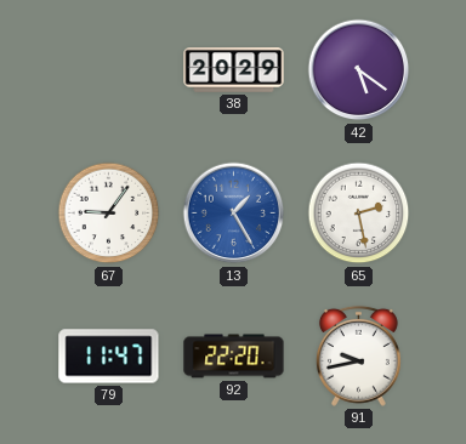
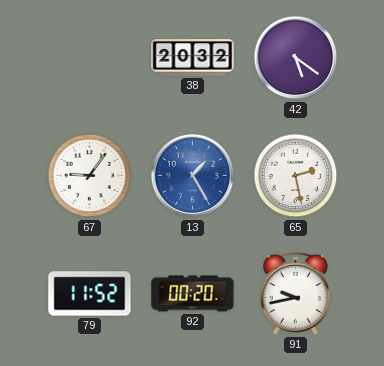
38: 20:29 -> 20:32
79: 11:47 -> 11:52
92: 22:20 -> 00:20
